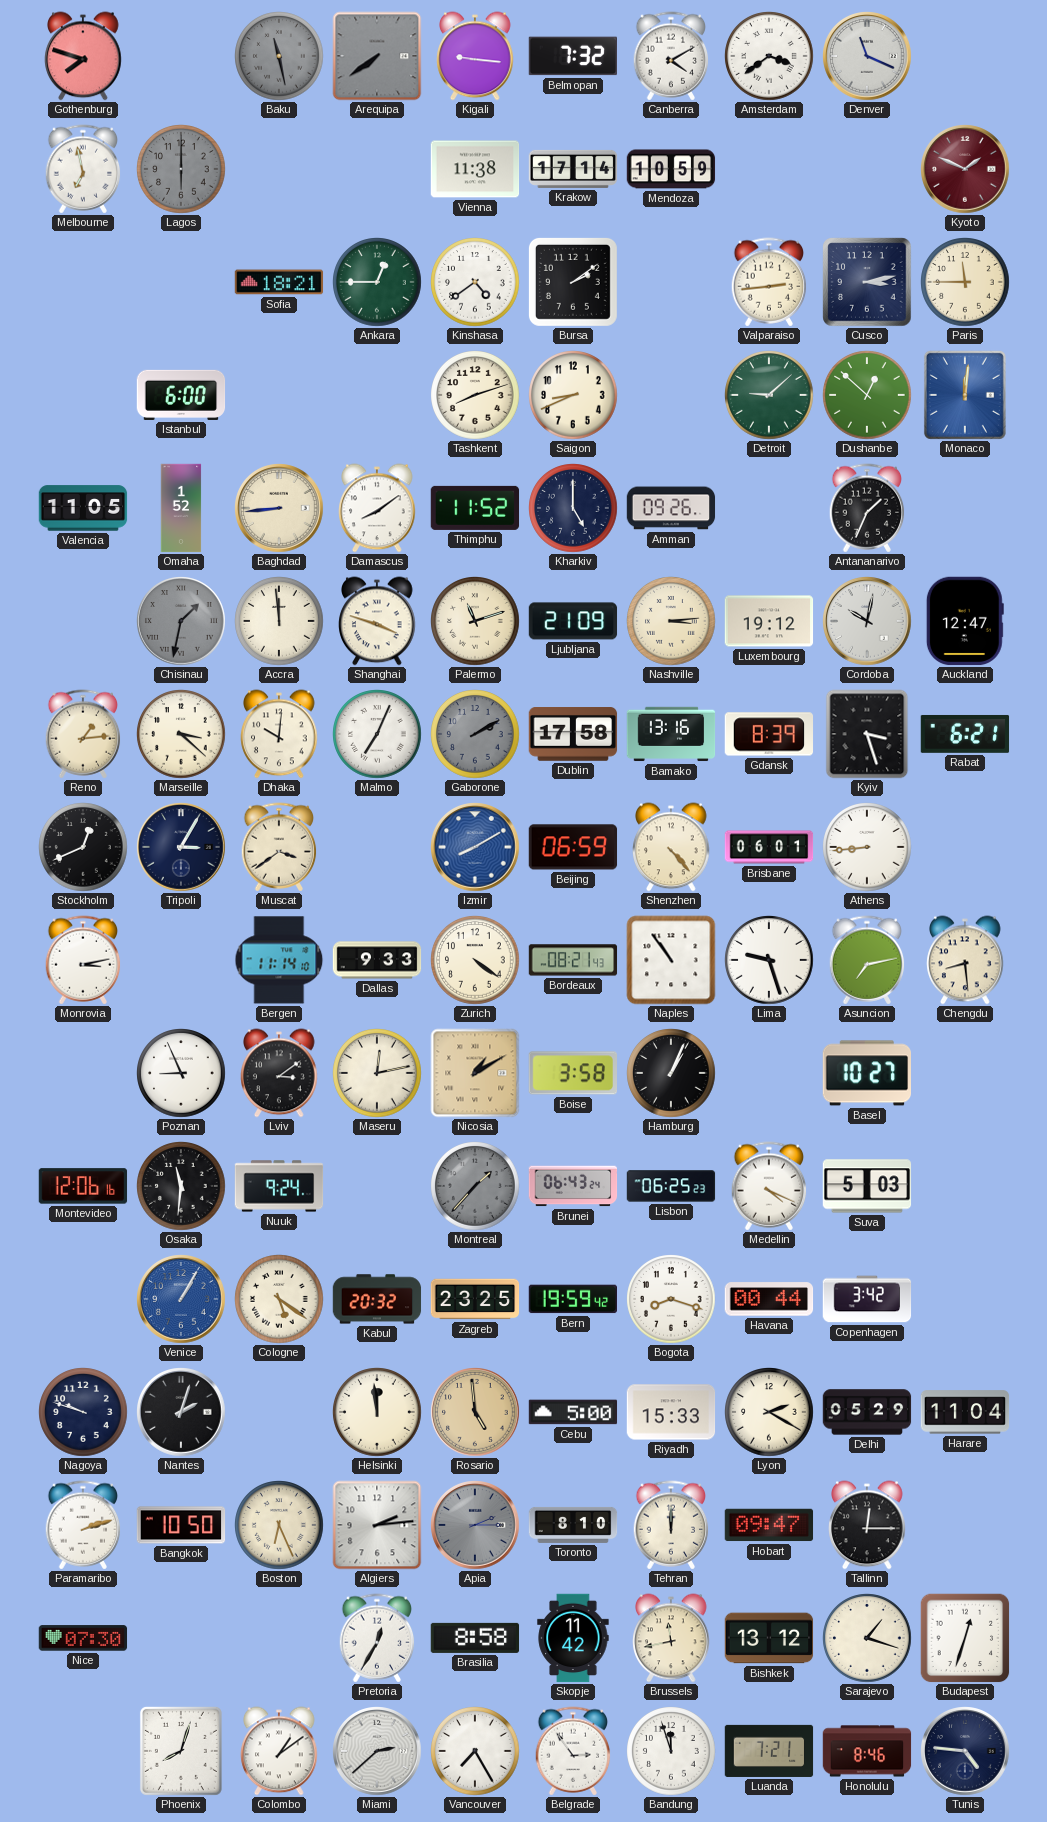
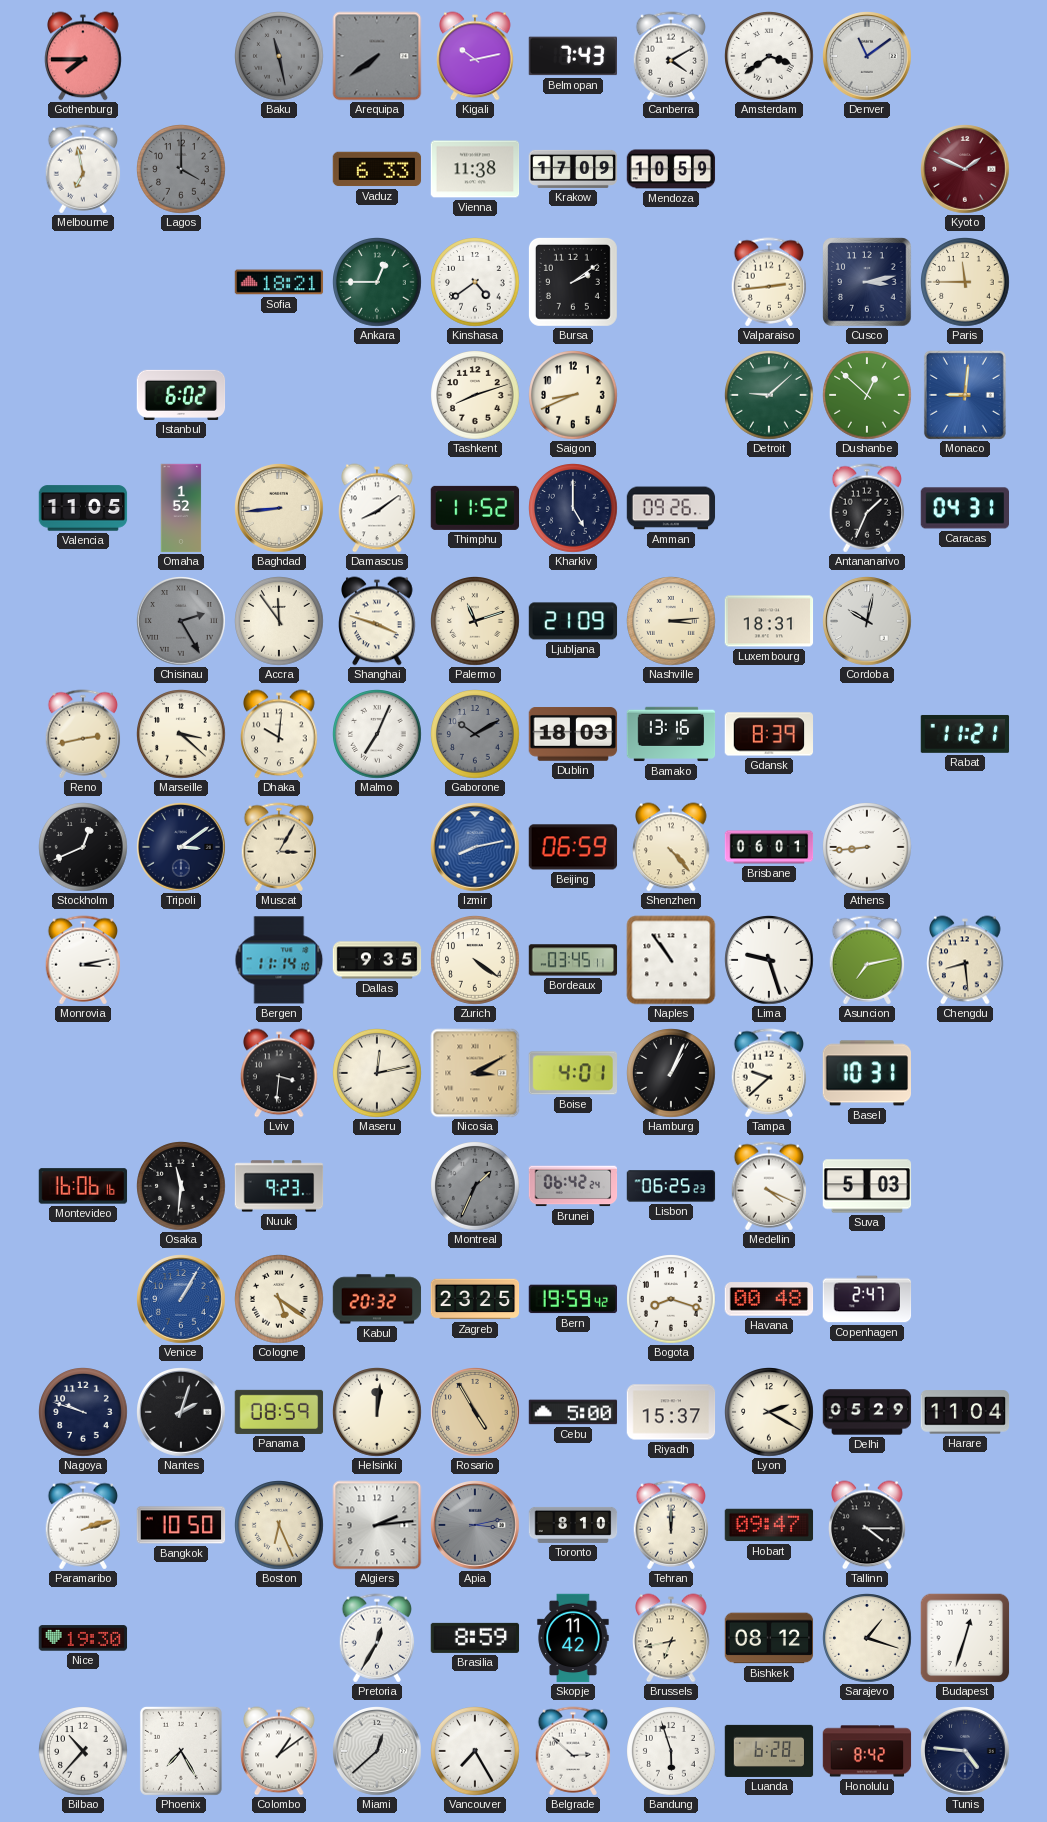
Gothenburg: 7:48 -> 7:45
Kigali: 9:16 -> 10:13
Belmopan: 7:32 -> 7:43
Denver: 11:19 -> 11:09
Lagos: 6:00 -> 4:00
Vaduz: none -> 6:33
Krakow: 17:14 -> 17:09
Istanbul: 6:00 -> 6:02
Monaco: 12:01 -> 9:01
Caracas: none -> 04:31
Chisinau: 1:32 -> 2:25
Accra: 11:59 -> 11:54
Luxembourg: 19:12 -> 18:31
Auckland: 12:47 -> none
Reno: 1:14 -> 2:43
Gaborone: 2:10 -> 10:10
Dublin: 17:58 -> 18:03
Kyiv: 3:27 -> none
Rabat: 6:21 -> 11:21
Tripoli: 3:05 -> 3:09
Muscat: 3:39 -> 3:05
Izmir: 8:10 -> 8:13
Dallas: 9:33 -> 9:35
Bordeaux: 08:21 -> 03:45
Poznan: 8:56 -> none
Lviv: 3:09 -> 3:31
Nicosia: 1:10 -> 3:10
Boise: 3:58 -> 4:01
Tampa: none -> 9:38
Basel: 10:27 -> 10:31
Montevideo: 12:06 -> 16:06
Nuuk: 9:24 -> 9:23
Montreal: 1:37 -> 1:34
Brunei: 06:43 -> 06:42
Havana: 00:44 -> 00:48
Copenhagen: 3:42 -> 2:47
Panama: none -> 08:59
Helsinki: 11:59 -> 12:01
Rosario: 4:59 -> 4:55
Riyadh: 15:33 -> 15:37
Apia: 2:15 -> 3:13
Tallinn: 12:15 -> 4:15
Nice: 07:30 -> 19:30
Brasilia: 8:58 -> 8:59
Brussels: 11:43 -> 6:43
Bishkek: 13:12 -> 08:12
Bilbao: none -> 10:37
Phoenix: 8:03 -> 7:25
Miami: 2:38 -> 12:38
Belgrade: 2:54 -> 2:52
Bandung: 11:57 -> 5:57
Luanda: 7:21 -> 6:28
Honolulu: 8:46 -> 8:42
